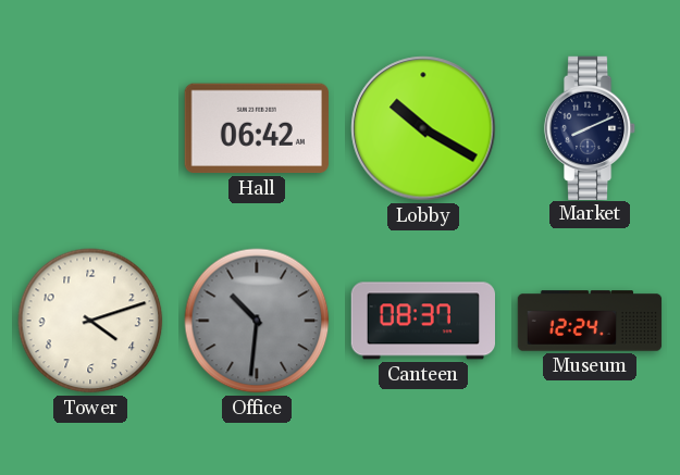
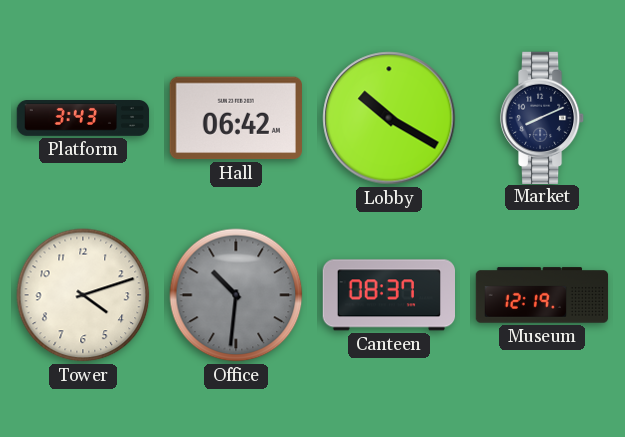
Platform: none -> 3:43
Museum: 12:24 -> 12:19
